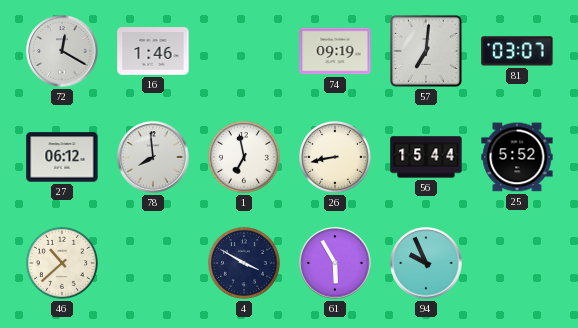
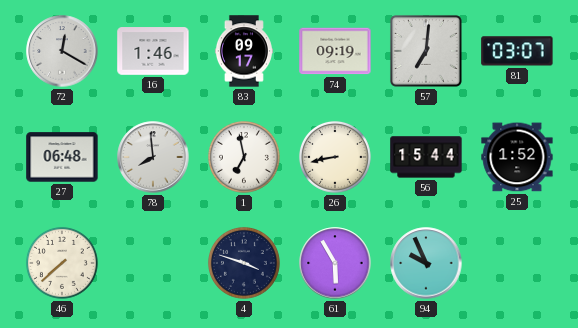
83: none -> 09:17
27: 06:12 -> 06:48
25: 5:52 -> 1:52
46: 10:38 -> 7:38
4: 3:50 -> 3:48
